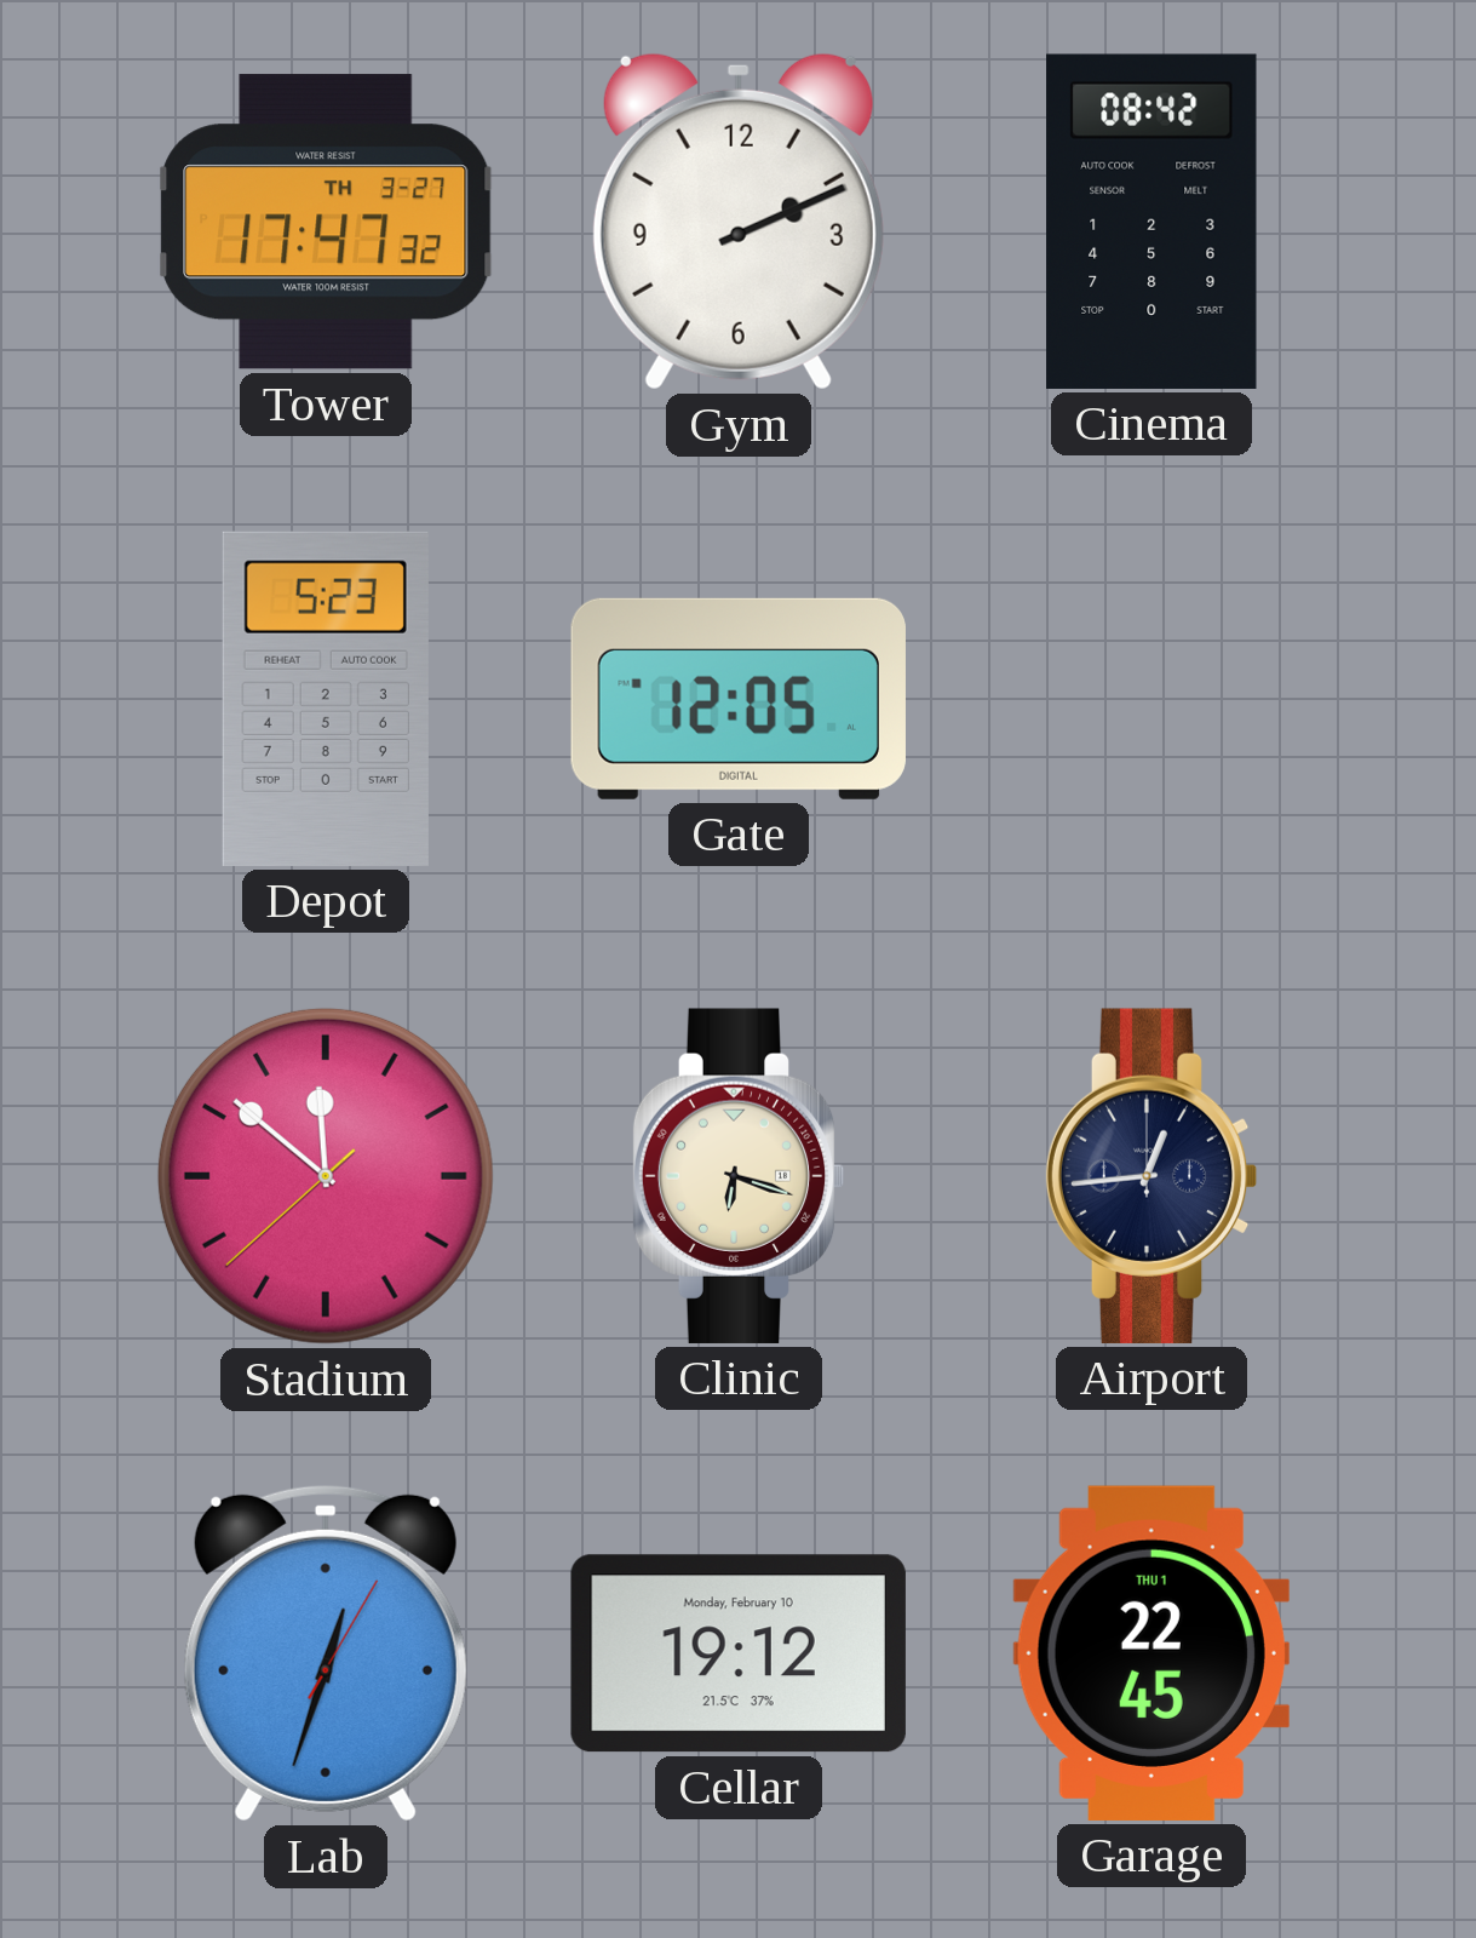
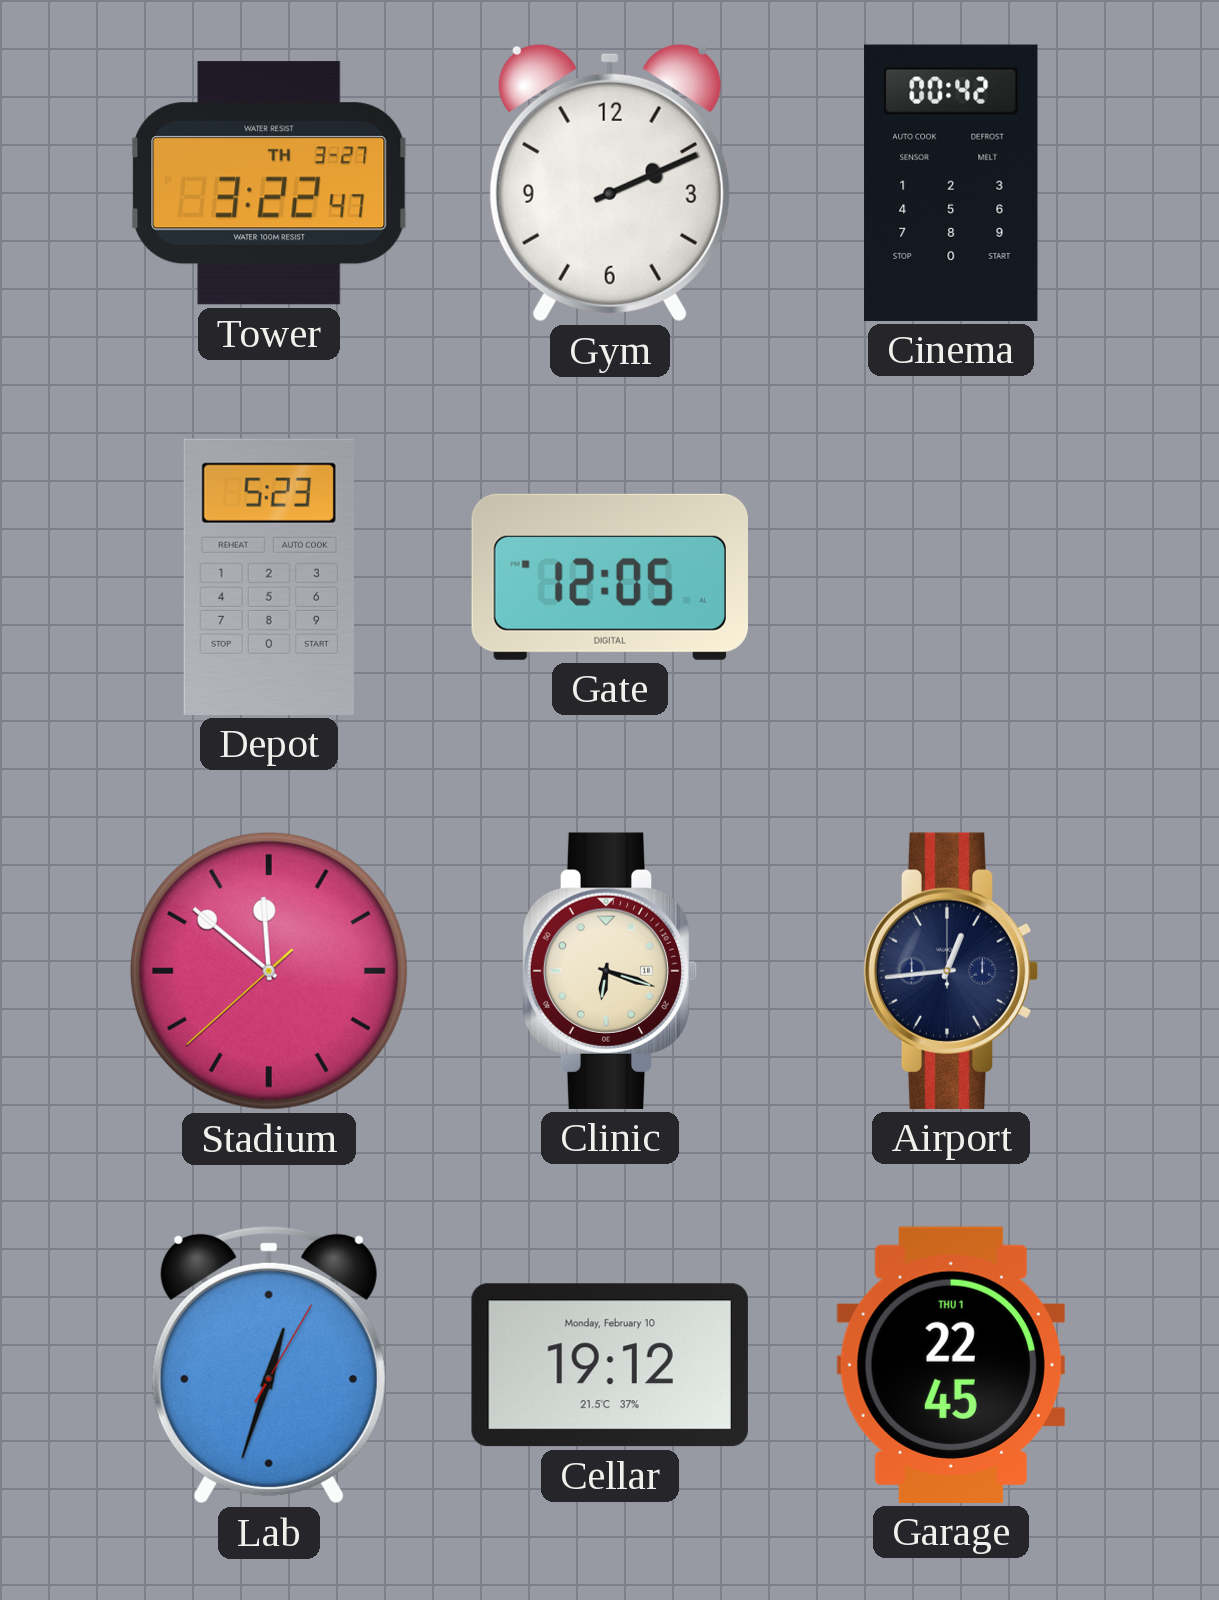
Tower: 17:47 -> 3:22
Cinema: 08:42 -> 00:42
